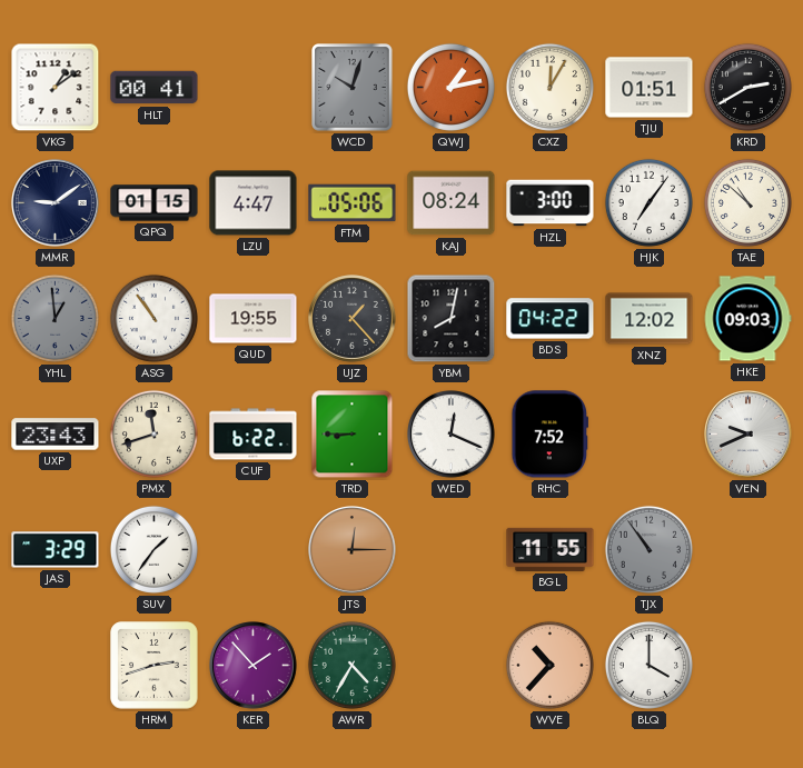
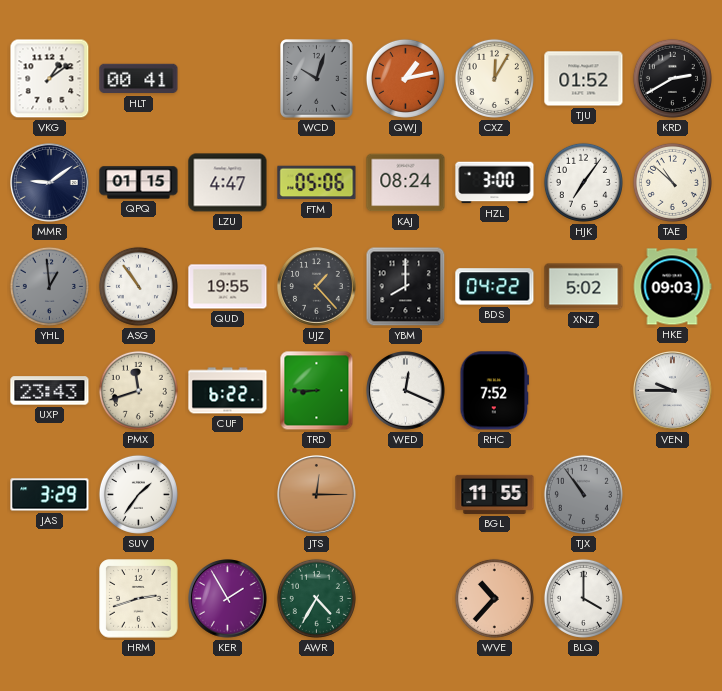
TJU: 01:51 -> 01:52
YBM: 8:02 -> 8:00
XNZ: 12:02 -> 5:02
VEN: 9:41 -> 9:45
KER: 1:53 -> 1:55
